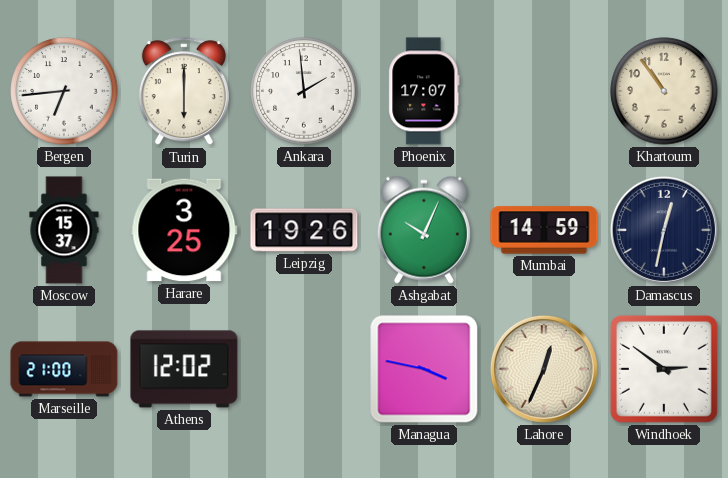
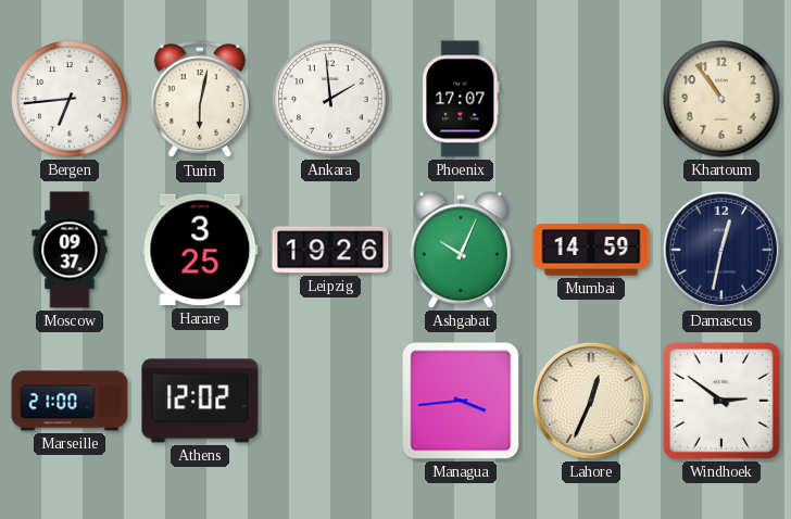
Turin: 6:00 -> 6:02
Moscow: 15:37 -> 09:37
Managua: 3:47 -> 3:44
